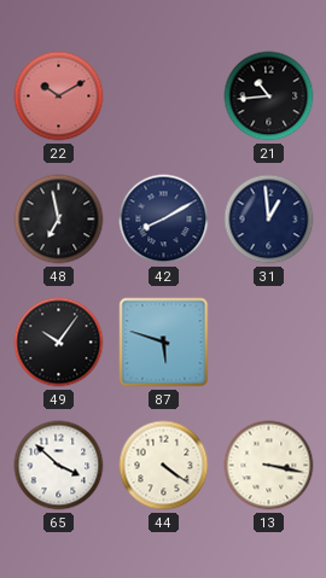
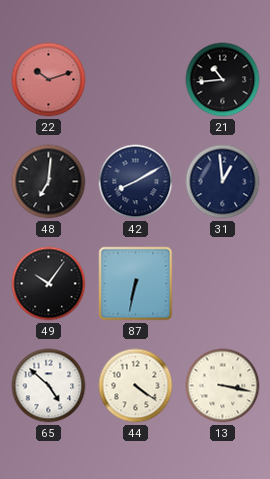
22: 10:10 -> 10:12
48: 6:58 -> 7:01
87: 5:48 -> 6:32
65: 3:52 -> 4:52
